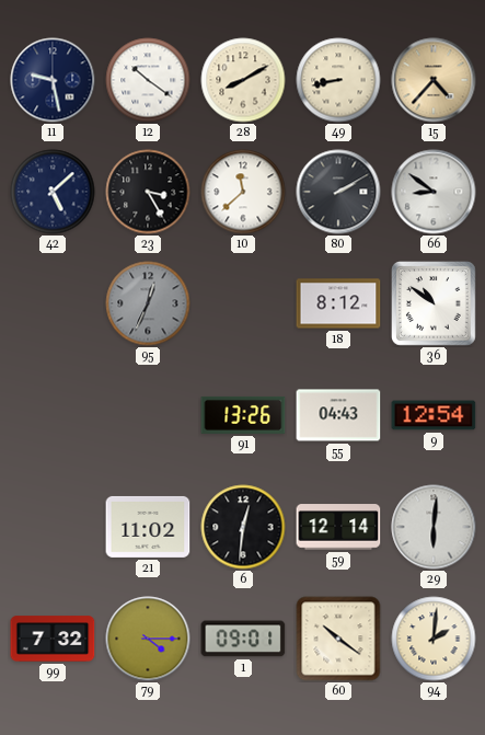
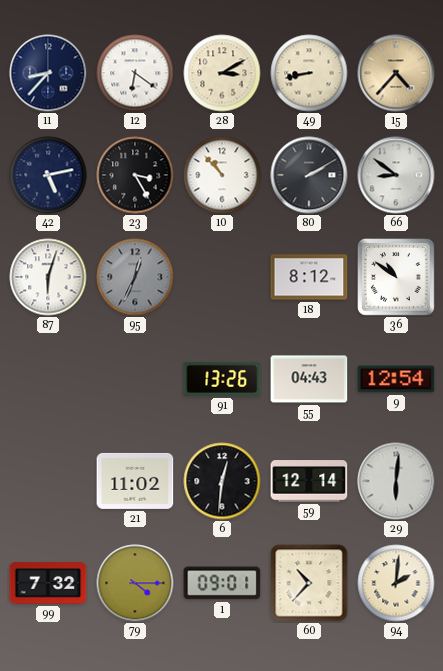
11: 9:28 -> 8:37
12: 10:21 -> 6:21
28: 8:10 -> 3:10
42: 5:08 -> 5:13
10: 11:38 -> 10:53
87: none -> 6:03
60: 10:21 -> 10:37
